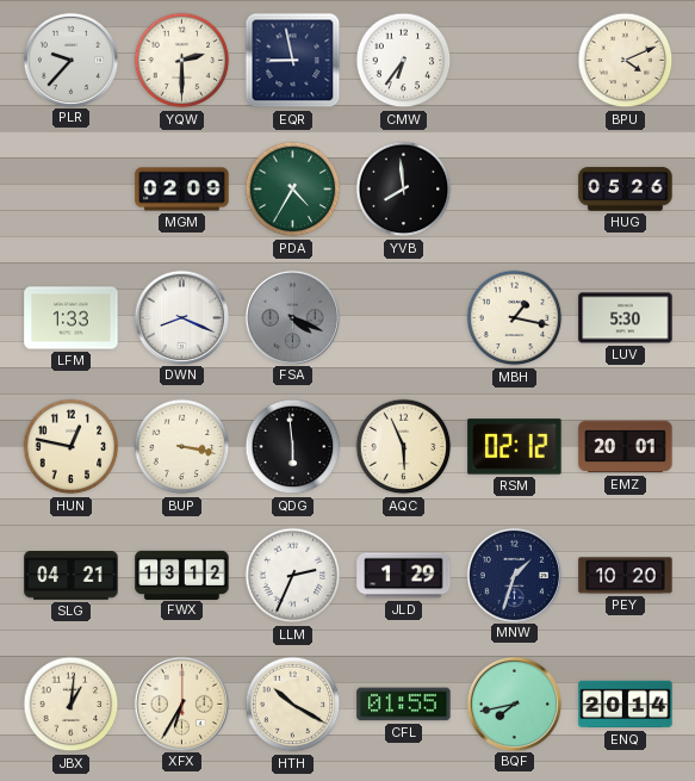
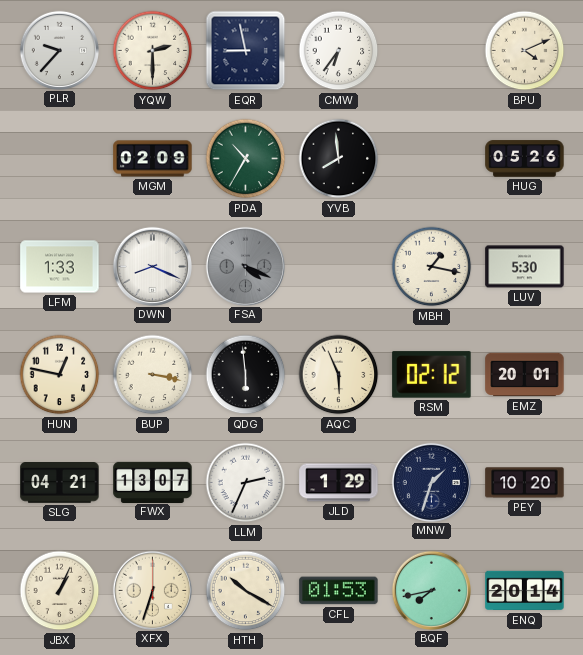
PDA: 4:35 -> 10:35
FWX: 13:12 -> 13:07
JBX: 1:01 -> 1:04
XFX: 6:35 -> 6:33
CFL: 01:55 -> 01:53
